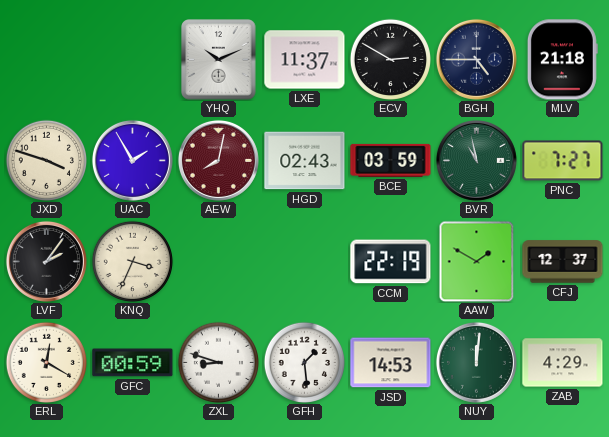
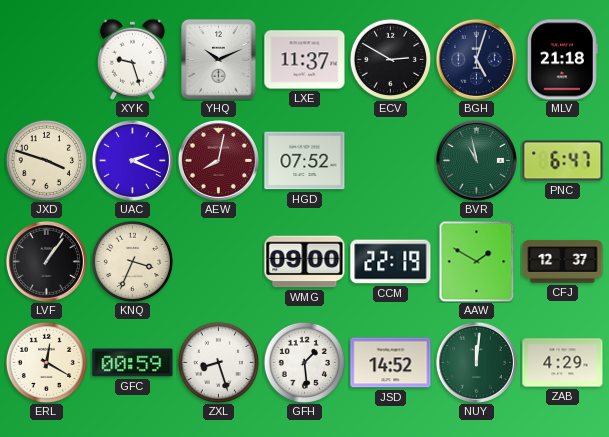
XYK: none -> 9:27
BGH: 4:45 -> 5:03
UAC: 1:55 -> 2:19
HGD: 02:43 -> 07:52
BCE: 03:59 -> none
PNC: 7:27 -> 6:47
LVF: 2:06 -> 1:06
WMG: none -> 09:00
ZXL: 8:48 -> 8:27
JSD: 14:53 -> 14:52
